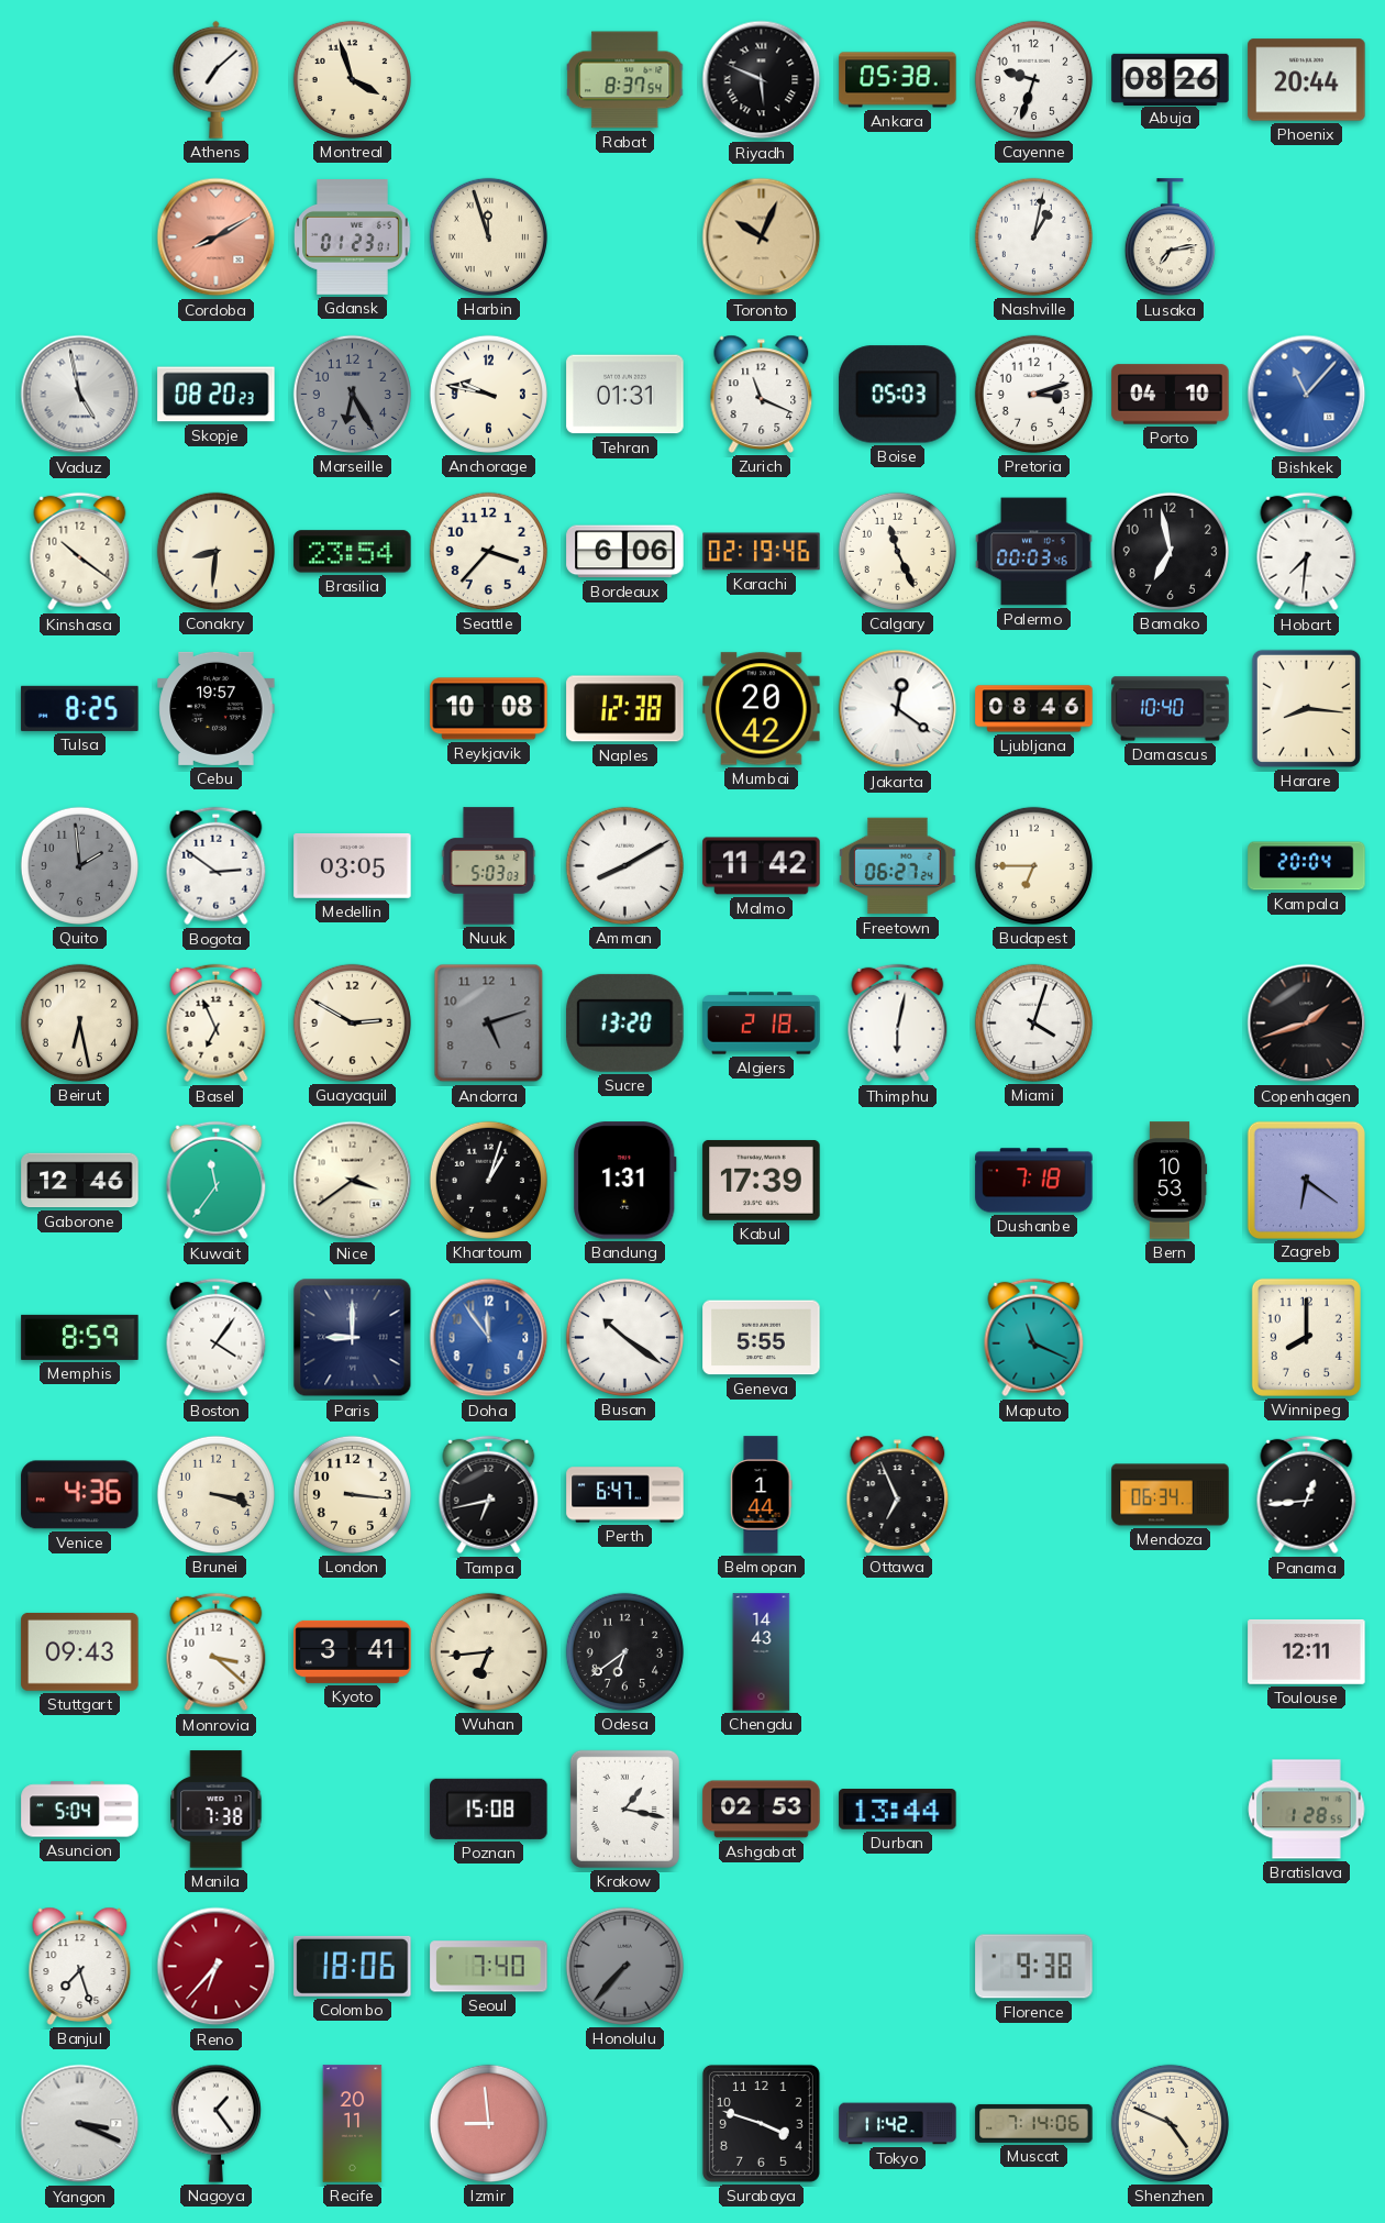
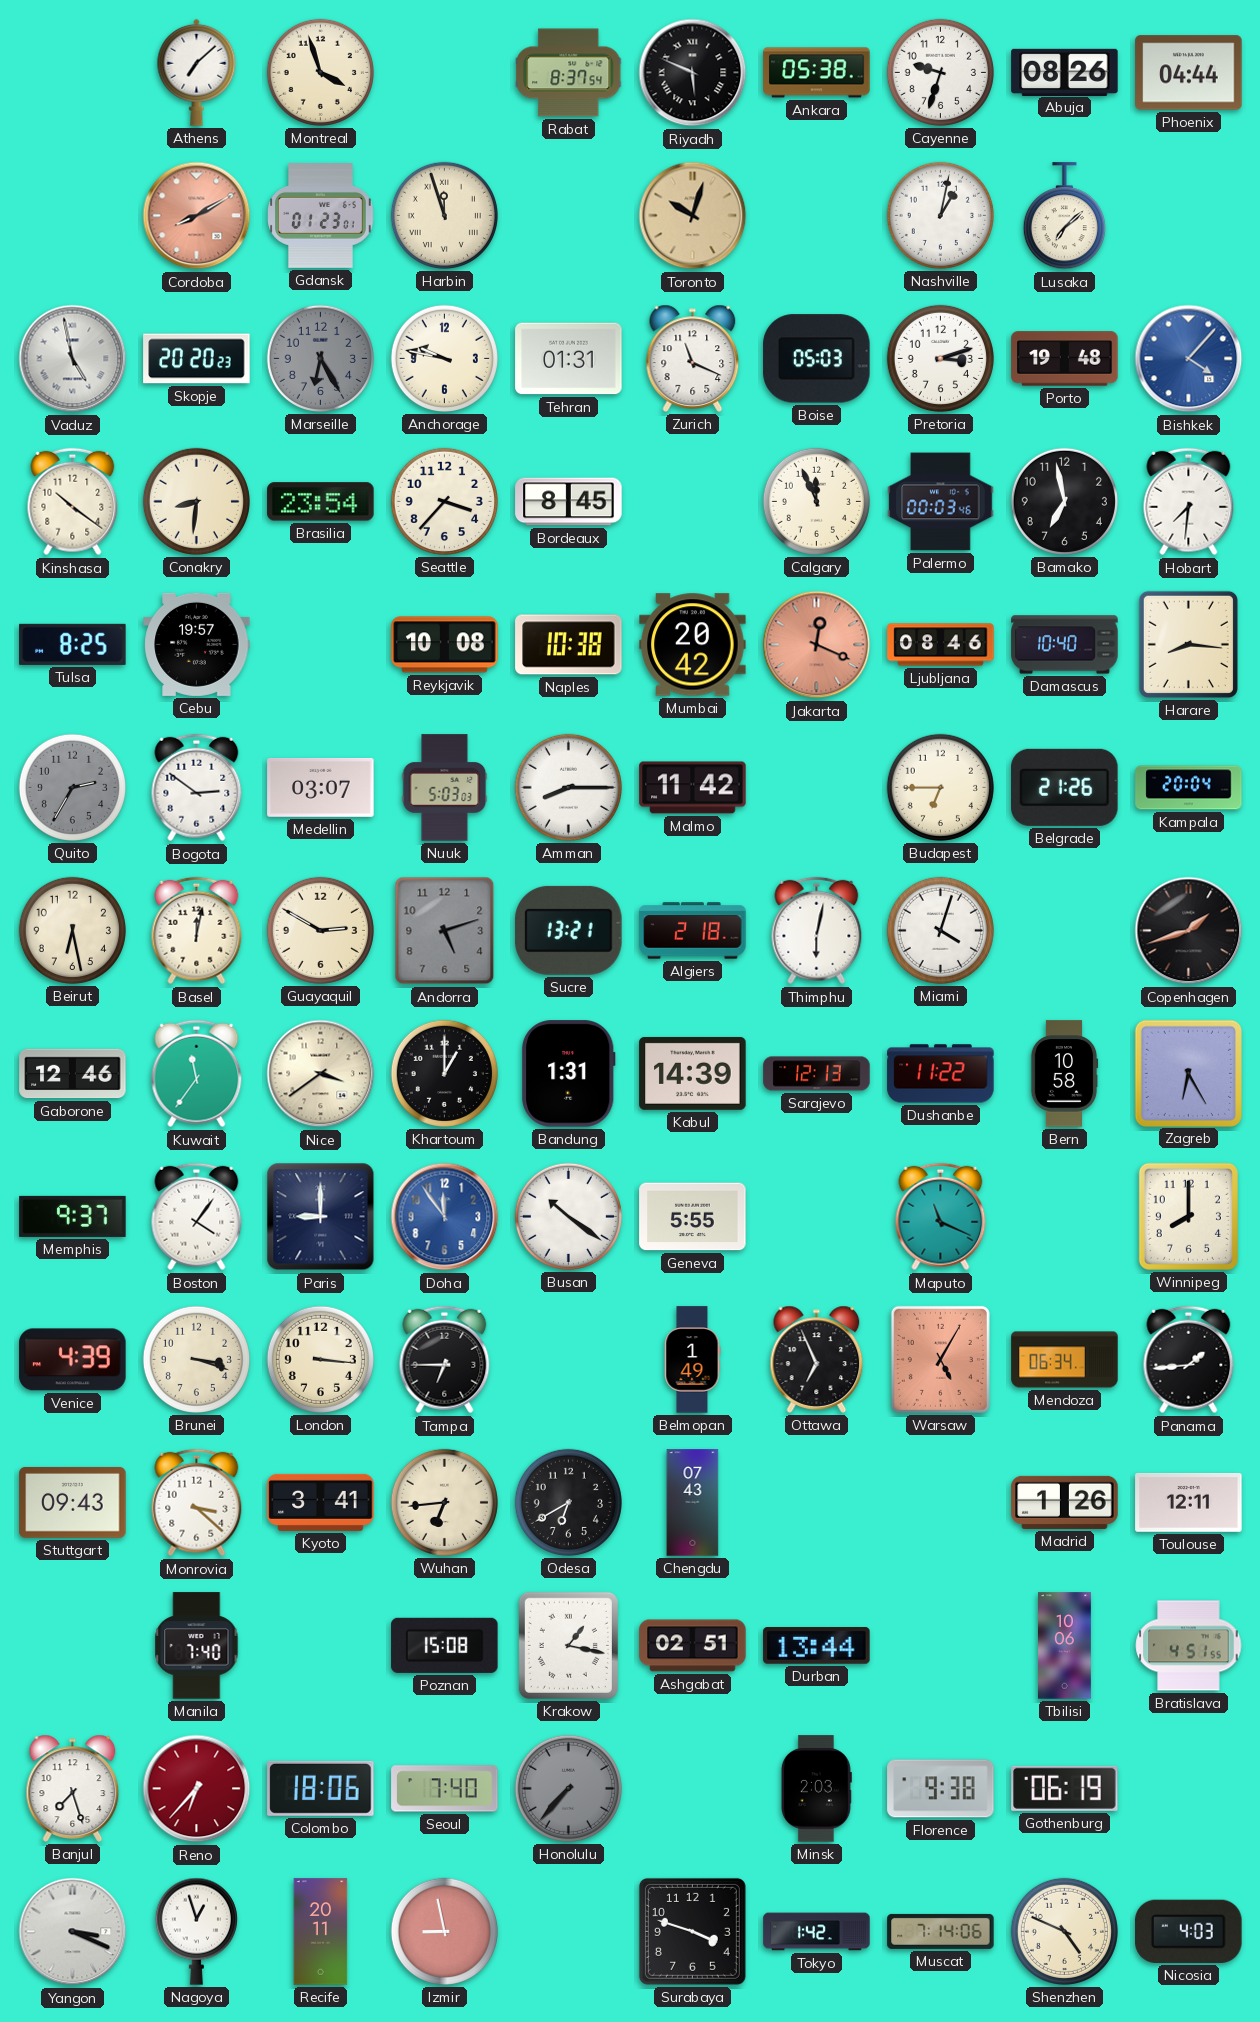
Phoenix: 20:44 -> 04:44
Toronto: 10:04 -> 10:03
Lusaka: 7:13 -> 7:08
Skopje: 08:20 -> 20:20
Porto: 04:10 -> 19:48
Bishkek: 11:07 -> 4:07
Bordeaux: 6:06 -> 8:45
Karachi: 02:19 -> none
Calgary: 11:26 -> 11:56
Naples: 12:38 -> 10:38
Jakarta: 12:21 -> 12:19
Jakarta dial: white -> salmon
Quito: 1:59 -> 2:35
Medellin: 03:05 -> 03:07
Amman: 8:10 -> 8:15
Freetown: 06:27 -> none
Belgrade: none -> 21:26
Basel: 6:56 -> 12:02
Sucre: 13:20 -> 13:21
Khartoum: 1:03 -> 1:00
Kabul: 17:39 -> 14:39
Sarajevo: none -> 12:13
Dushanbe: 7:18 -> 11:22
Bern: 10:53 -> 10:58
Zagreb: 6:21 -> 6:25
Memphis: 8:59 -> 9:37
Venice: 4:36 -> 4:39
Tampa: 6:43 -> 6:45
Perth: 6:47 -> none
Belmopan: 1:44 -> 1:49
Warsaw: none -> 5:05
Panama: 12:44 -> 1:44
Odesa: 6:39 -> 6:40
Chengdu: 14:43 -> 07:43
Madrid: none -> 1:26
Asuncion: 5:04 -> none
Manila: 7:38 -> 7:40
Ashgabat: 02:53 -> 02:51
Tbilisi: none -> 10:06
Bratislava: 1:28 -> 4:51
Minsk: none -> 2:03
Gothenburg: none -> 06:19
Nagoya: 1:24 -> 12:57
Izmir: 8:59 -> 8:58
Tokyo: 11:42 -> 1:42
Nicosia: none -> 4:03
